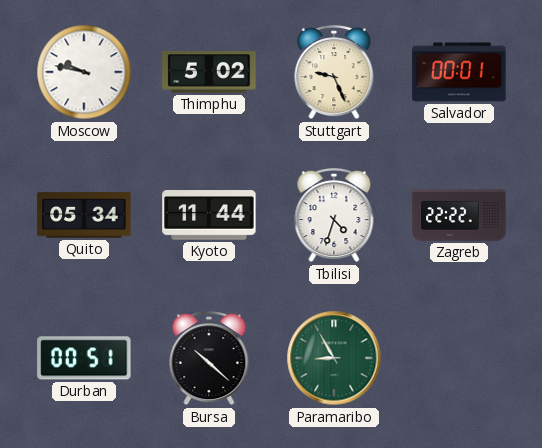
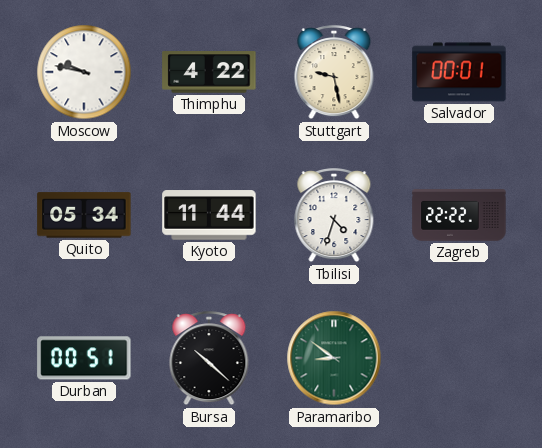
Thimphu: 5:02 -> 4:22
Stuttgart: 9:26 -> 9:28
Paramaribo: 8:55 -> 8:51
